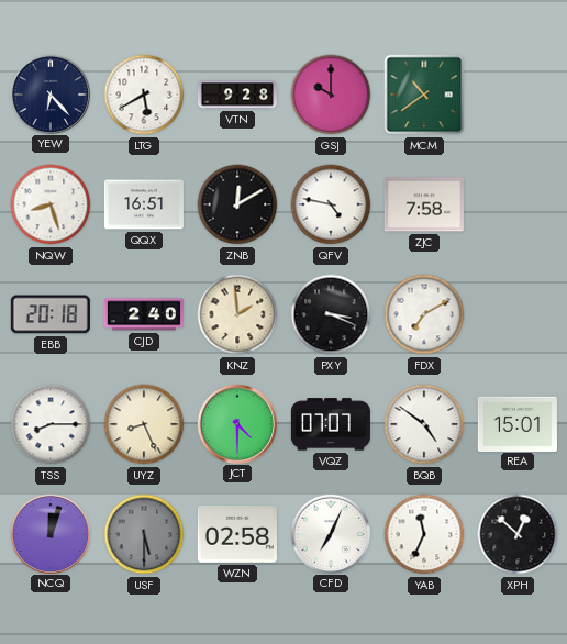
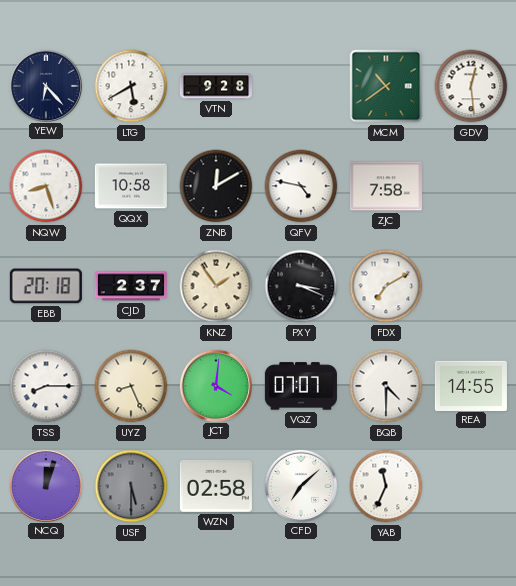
GSJ: 10:00 -> none
GDV: none -> 12:29
QQX: 16:51 -> 10:58
CJD: 2:40 -> 2:37
KNZ: 1:59 -> 1:54
JCT: 4:30 -> 4:01
BQB: 4:51 -> 4:30
REA: 15:01 -> 14:55
CFD: 7:04 -> 7:08
XPH: 12:52 -> none
